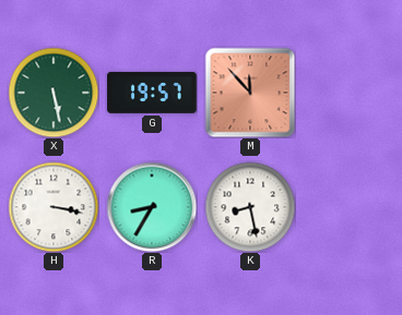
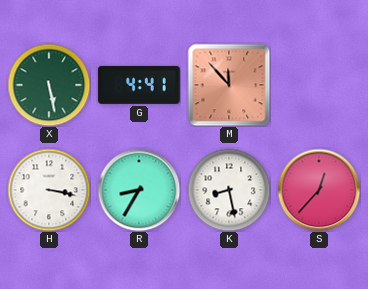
G: 19:57 -> 4:41
S: none -> 12:37
